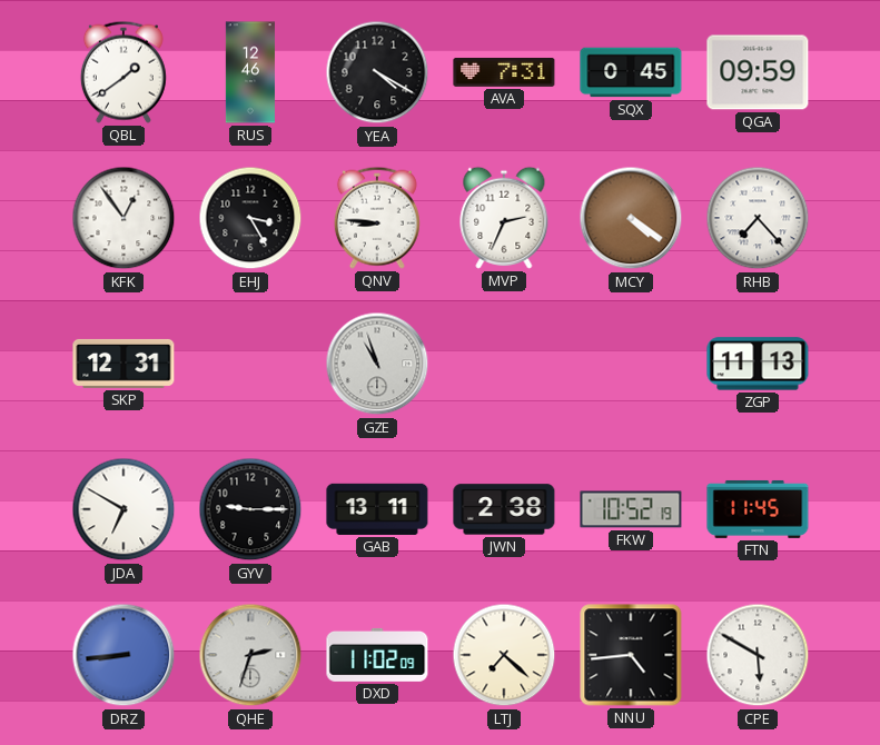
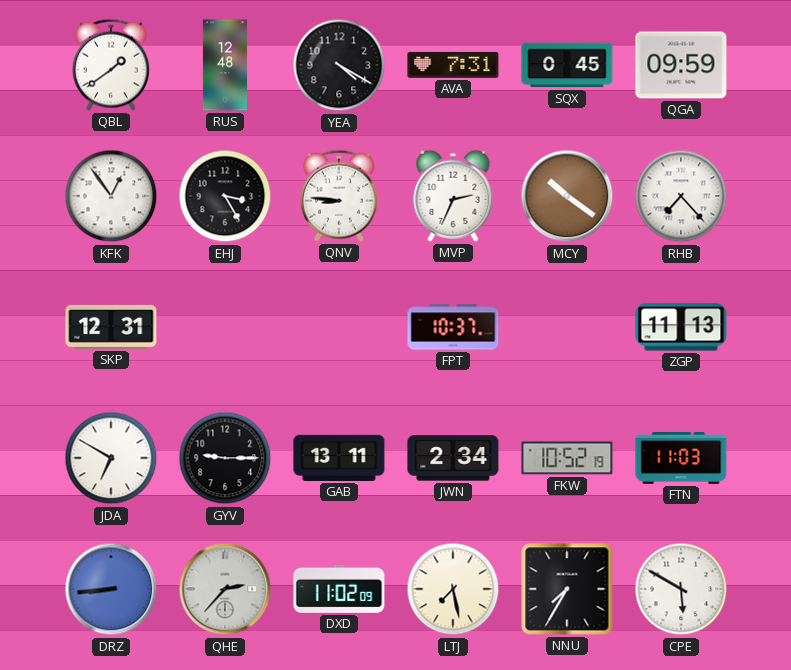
RUS: 12:46 -> 12:48
MCY: 4:21 -> 10:21
GZE: 10:57 -> none
FPT: none -> 10:37
JWN: 2:38 -> 2:34
FTN: 11:45 -> 11:03
QHE: 2:33 -> 2:37
LTJ: 7:22 -> 7:28
NNU: 4:44 -> 7:35
